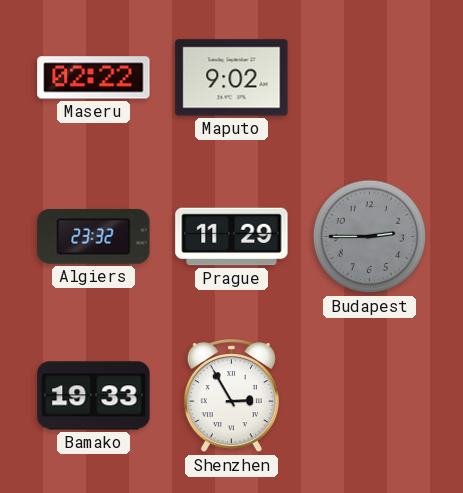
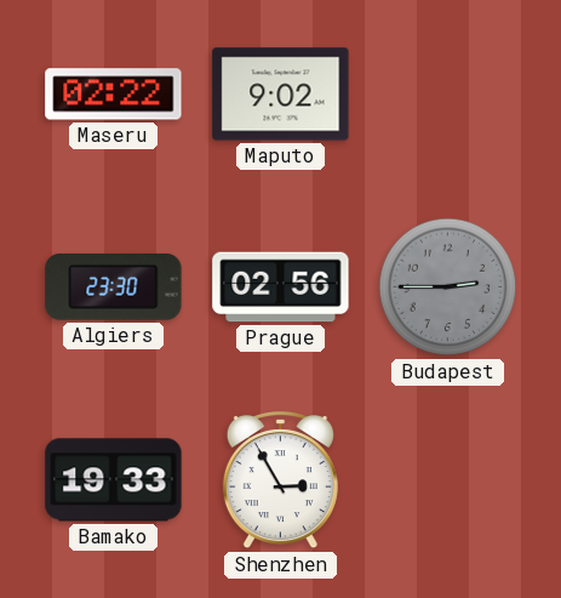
Algiers: 23:32 -> 23:30
Prague: 11:29 -> 02:56
